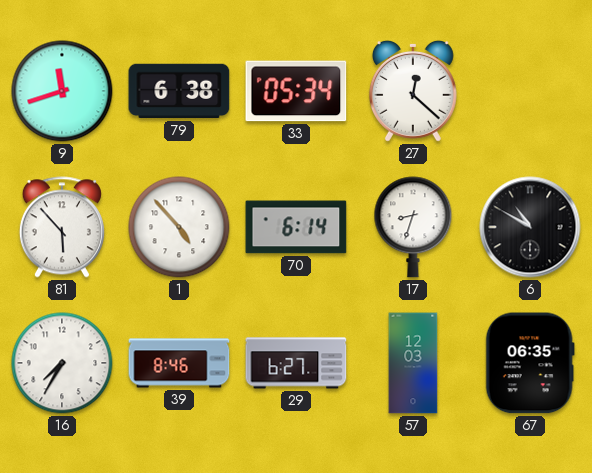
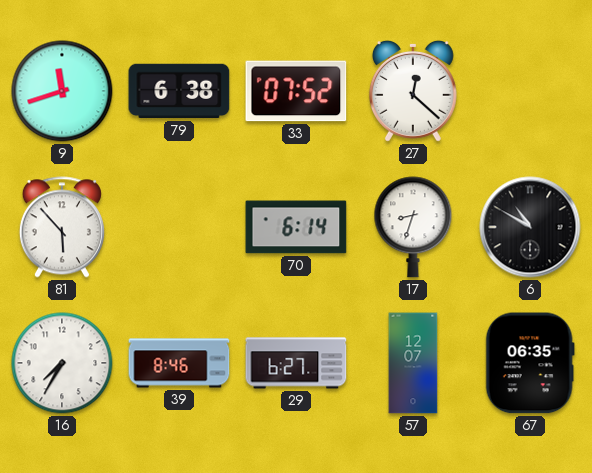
33: 05:34 -> 07:52
1: 4:53 -> none
57: 12:03 -> 12:07
